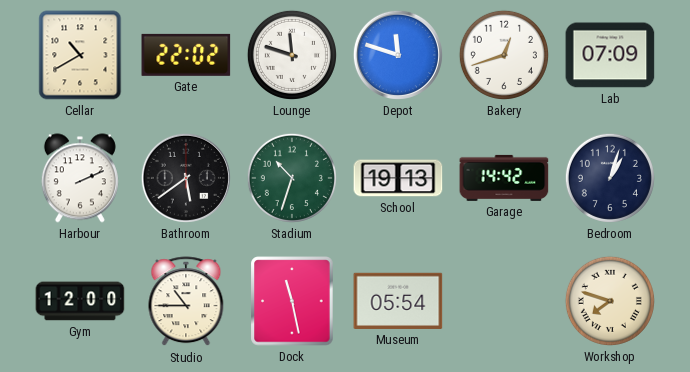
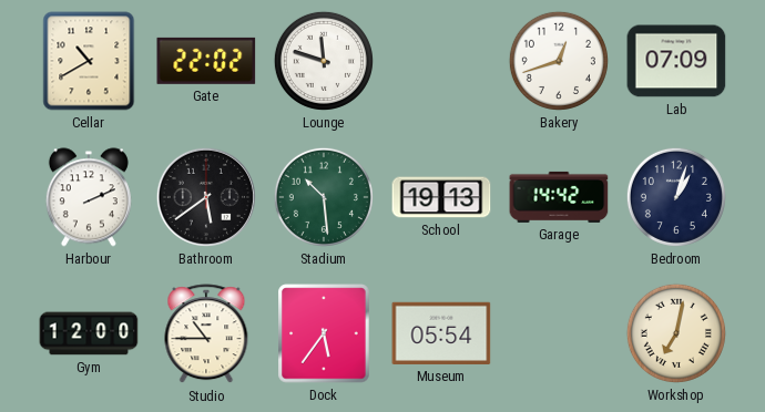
Depot: 11:48 -> none
Stadium: 10:33 -> 10:29
Dock: 11:28 -> 5:36
Workshop: 7:48 -> 7:02
